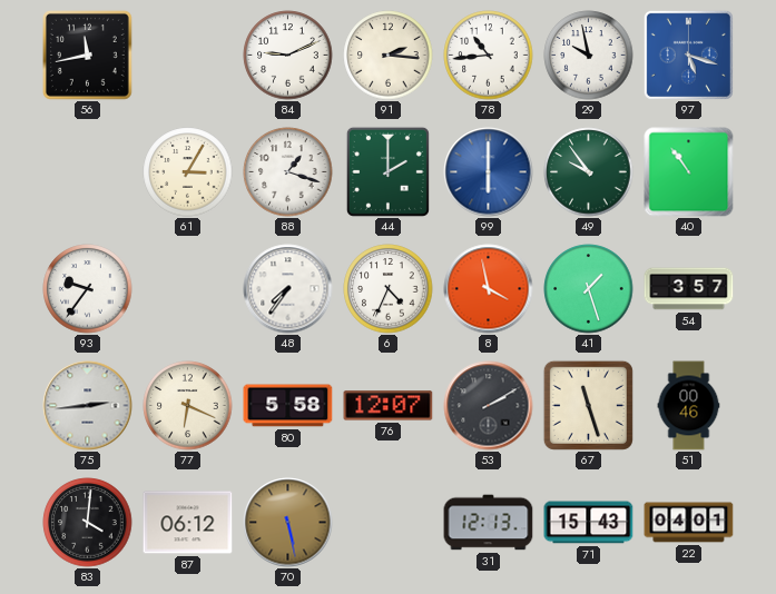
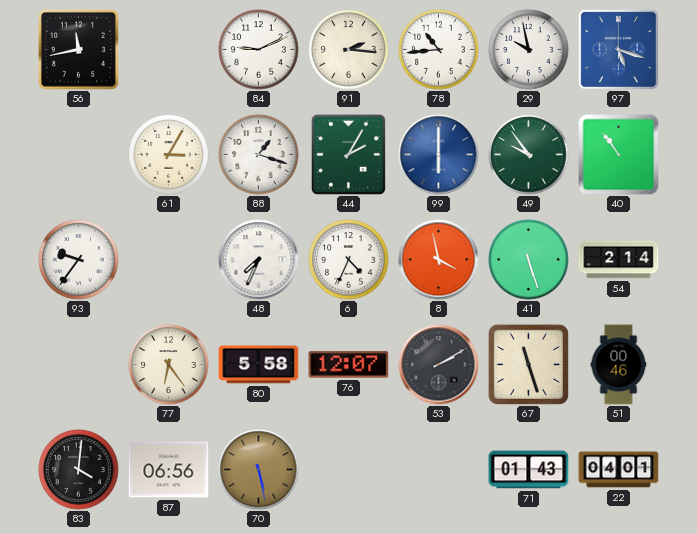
44: 2:00 -> 2:05
48: 7:36 -> 7:34
41: 1:27 -> 5:27
54: 3:57 -> 2:14
75: 2:44 -> none
77: 6:19 -> 6:24
87: 06:12 -> 06:56
31: 12:13 -> none
71: 15:43 -> 01:43
